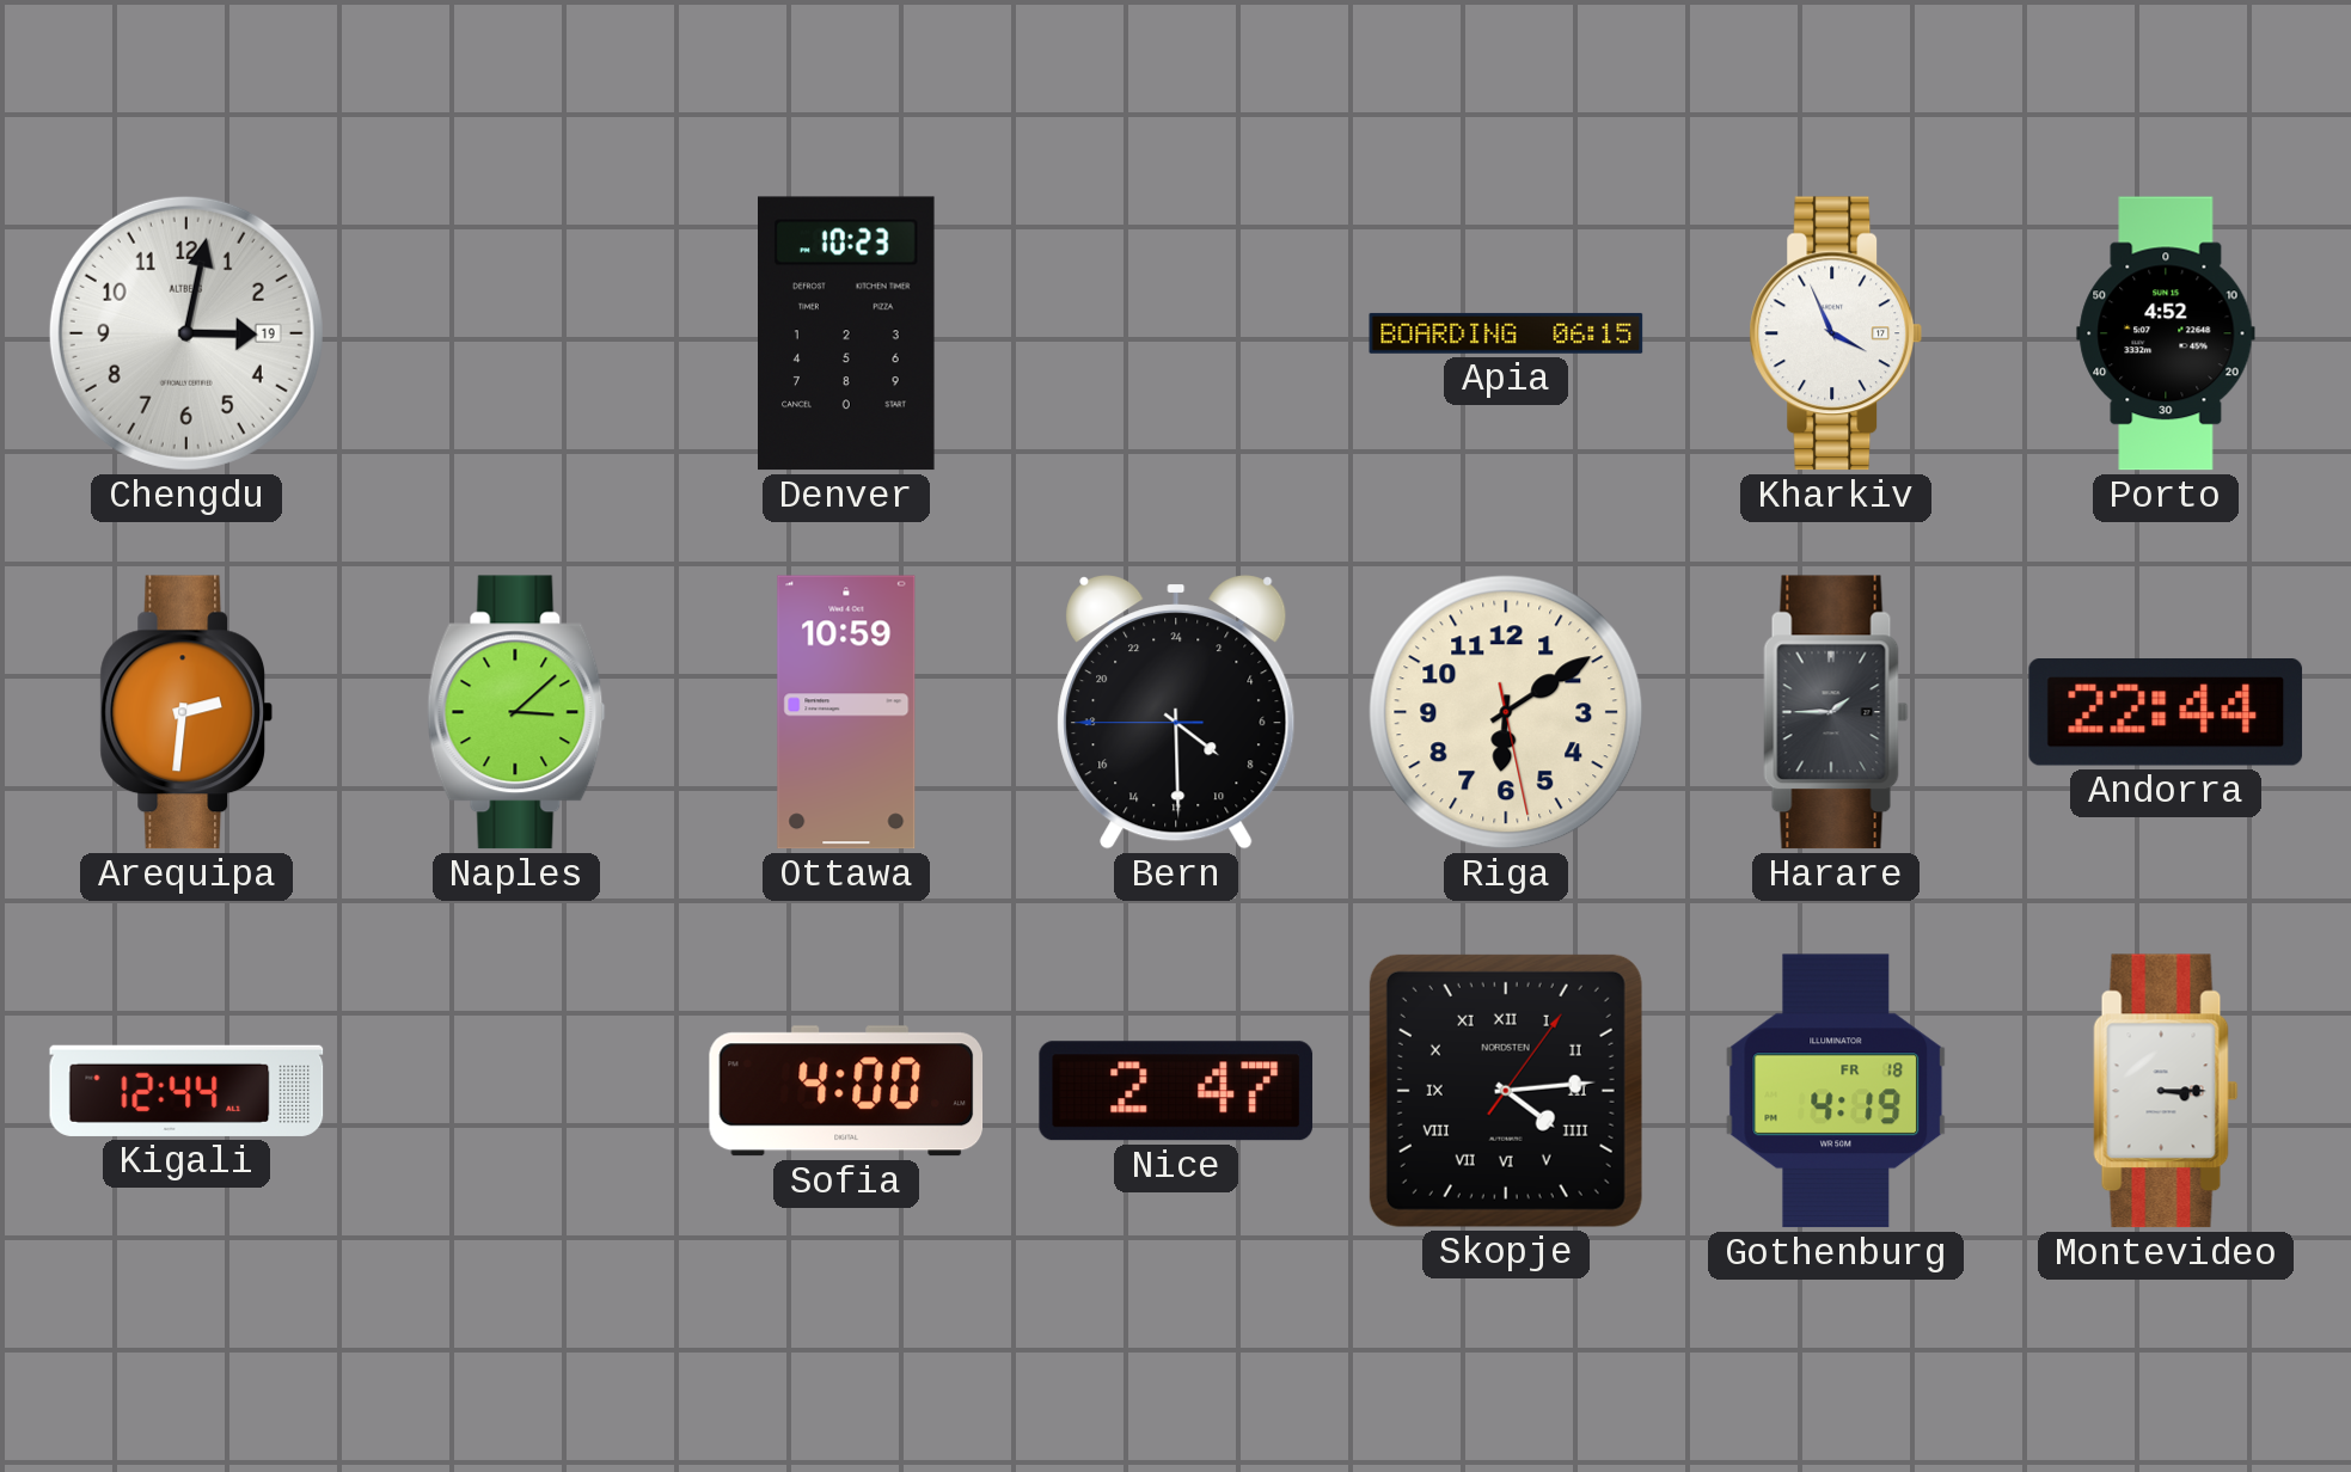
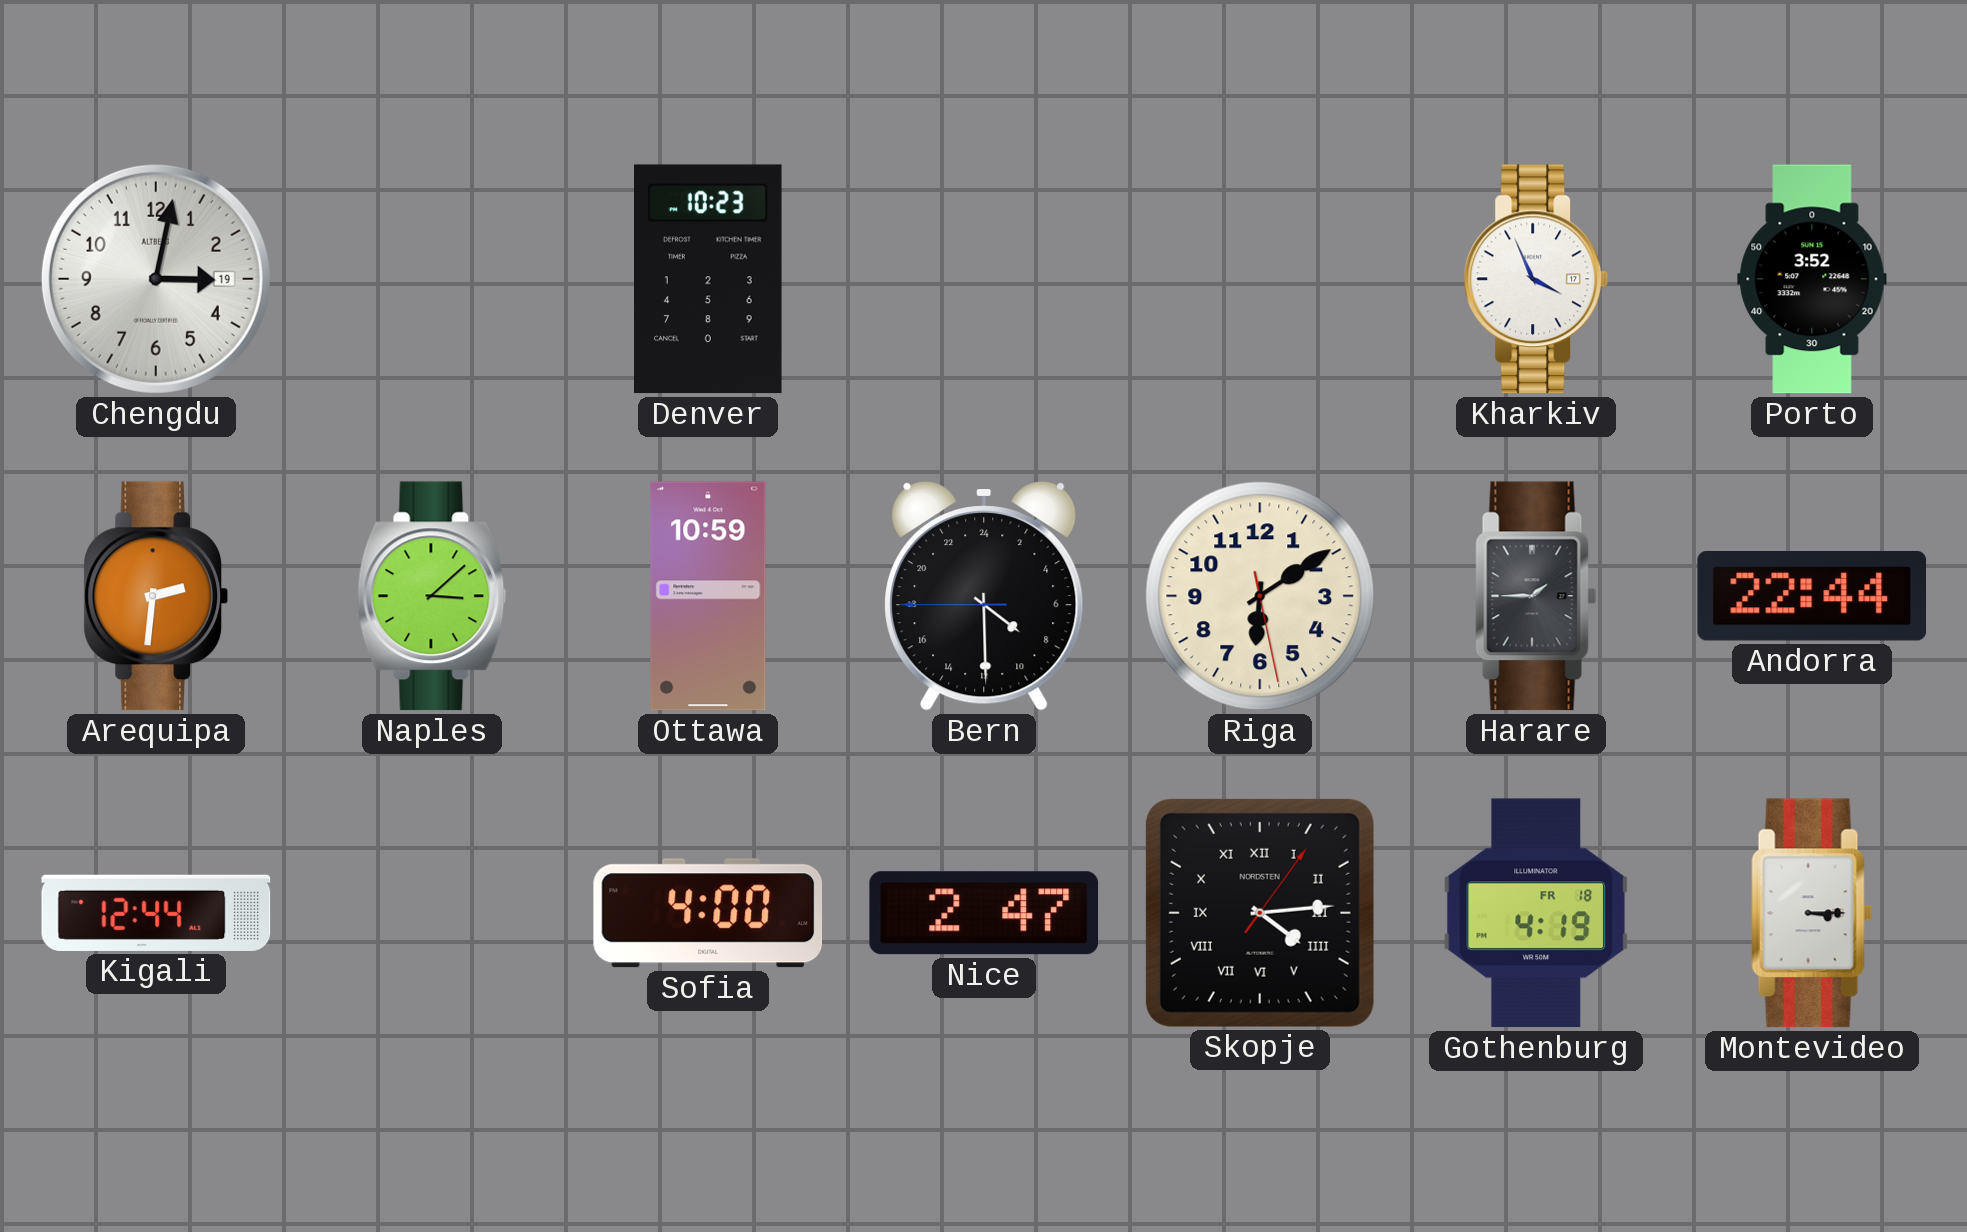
Apia: 06:15 -> none
Porto: 4:52 -> 3:52
